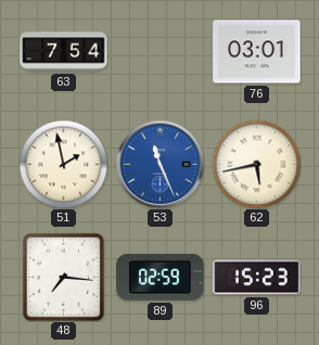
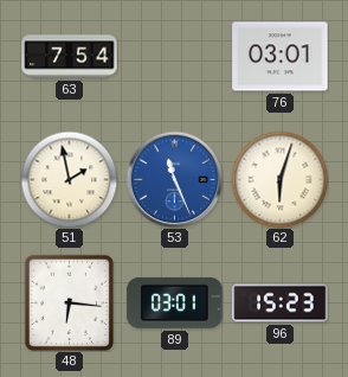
62: 5:43 -> 6:03
48: 7:16 -> 6:16
89: 02:59 -> 03:01
